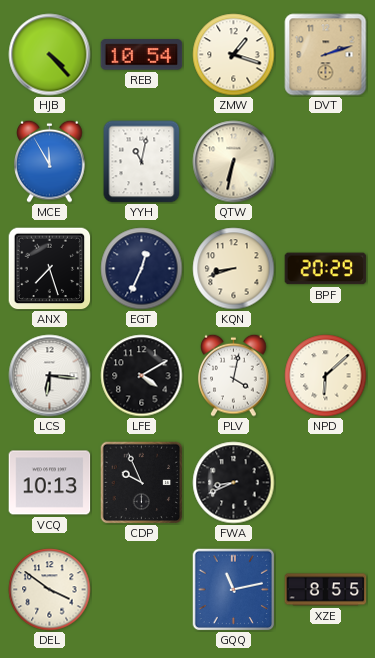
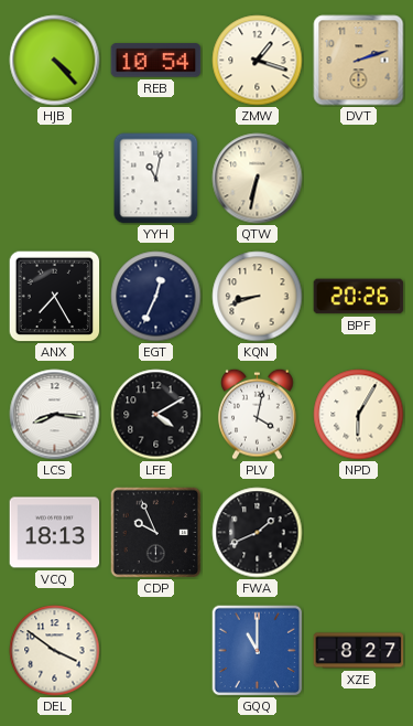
MCE: 11:55 -> none
ANX: 7:27 -> 7:25
BPF: 20:29 -> 20:26
LCS: 6:16 -> 8:16
NPD: 6:08 -> 6:05
VCQ: 10:13 -> 18:13
FWA: 8:41 -> 1:41
GQQ: 11:13 -> 11:00
XZE: 8:55 -> 8:27
